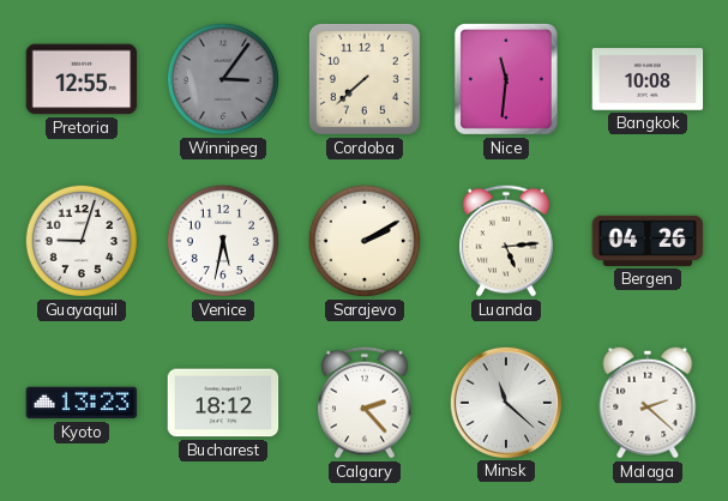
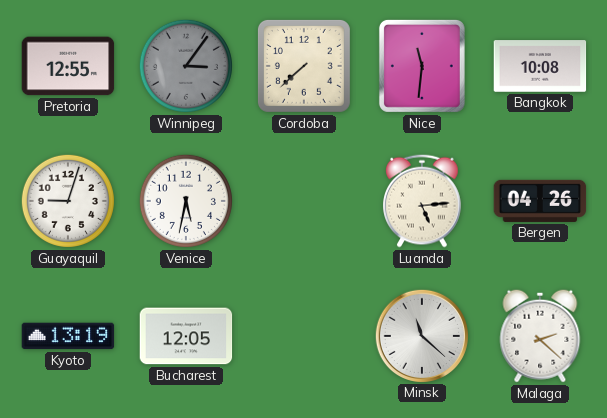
Sarajevo: 2:10 -> none
Kyoto: 13:23 -> 13:19
Bucharest: 18:12 -> 12:05
Calgary: 2:23 -> none
